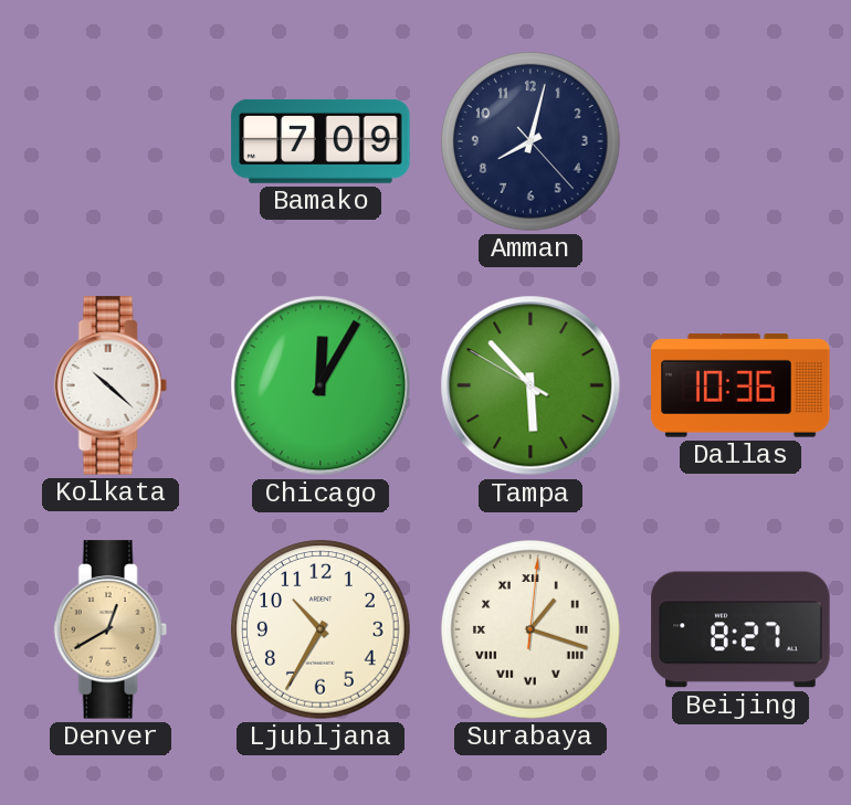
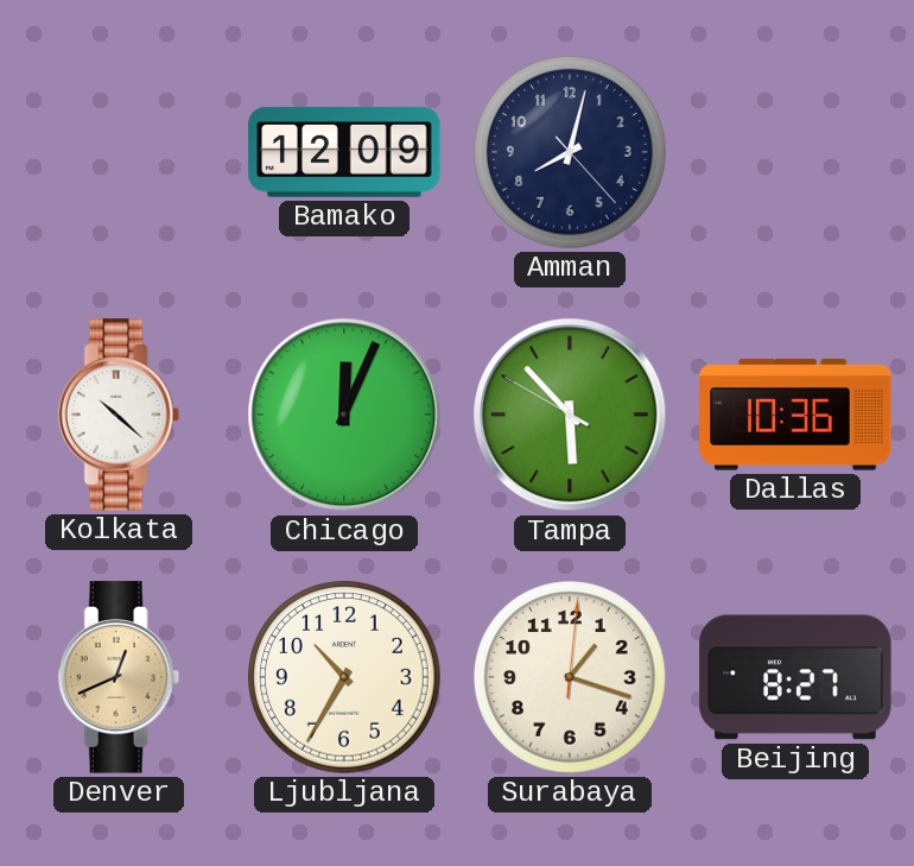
Bamako: 7:09 -> 12:09
Chicago: 12:05 -> 12:04
Denver: 12:40 -> 12:41
Surabaya numerals: Roman -> Arabic
